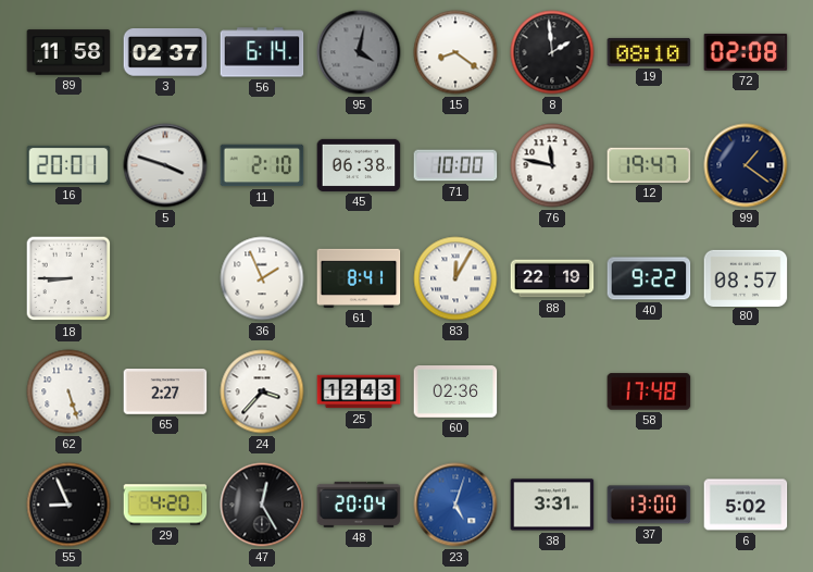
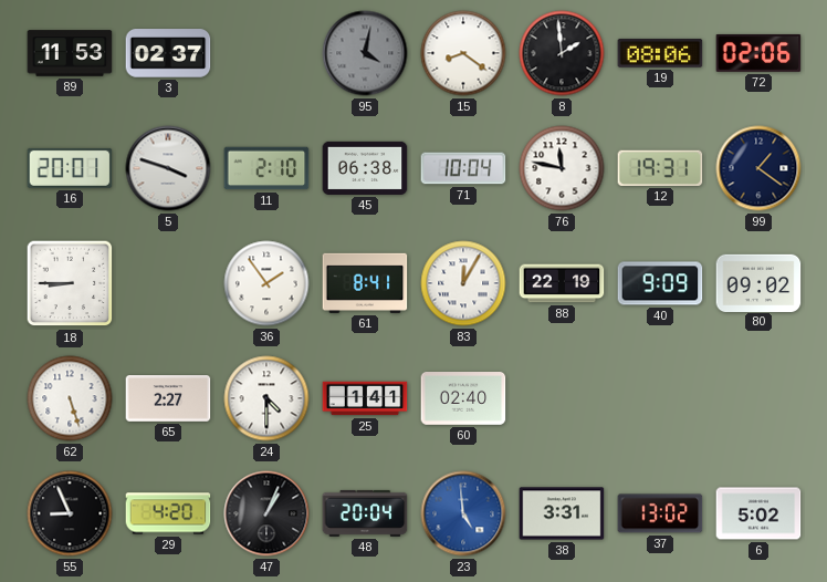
89: 11:58 -> 11:53
56: 6:14 -> none
19: 08:10 -> 08:06
72: 02:08 -> 02:06
71: 10:00 -> 10:04
12: 19:47 -> 19:31
36: 1:56 -> 1:54
40: 9:22 -> 9:09
80: 08:57 -> 09:02
24: 3:37 -> 4:30
25: 12:43 -> 1:41
60: 02:36 -> 02:40
58: 17:48 -> none
47: 12:25 -> 1:04
23: 5:03 -> 4:59
37: 13:00 -> 13:02
